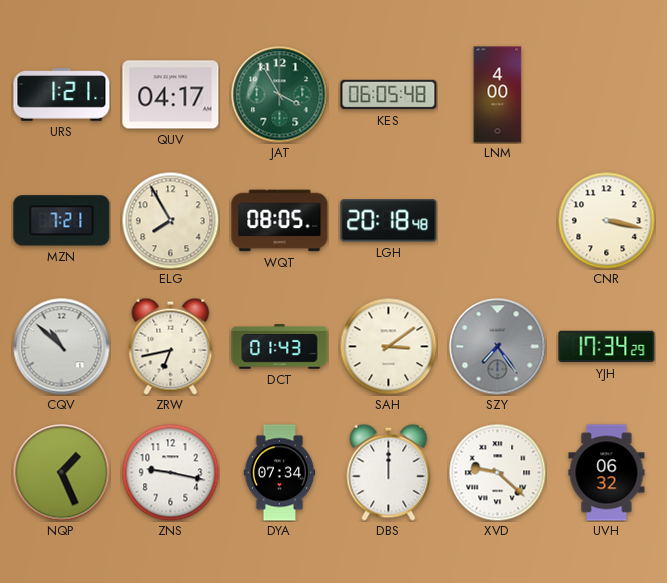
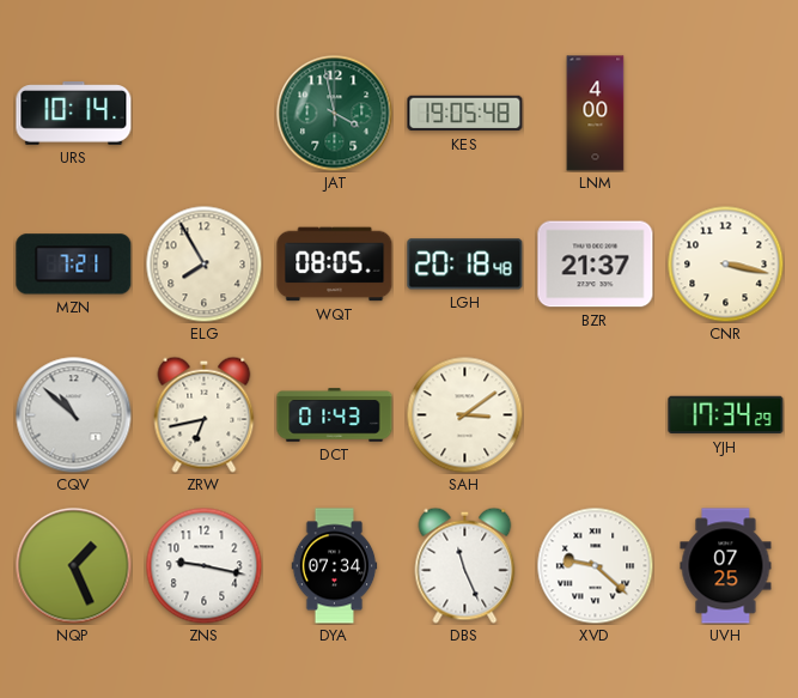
URS: 1:21 -> 10:14
QUV: 04:17 -> none
JAT: 3:55 -> 3:58
KES: 06:05 -> 19:05
BZR: none -> 21:37
SZY: 7:24 -> none
DBS: 12:00 -> 11:26
UVH: 06:32 -> 07:25
